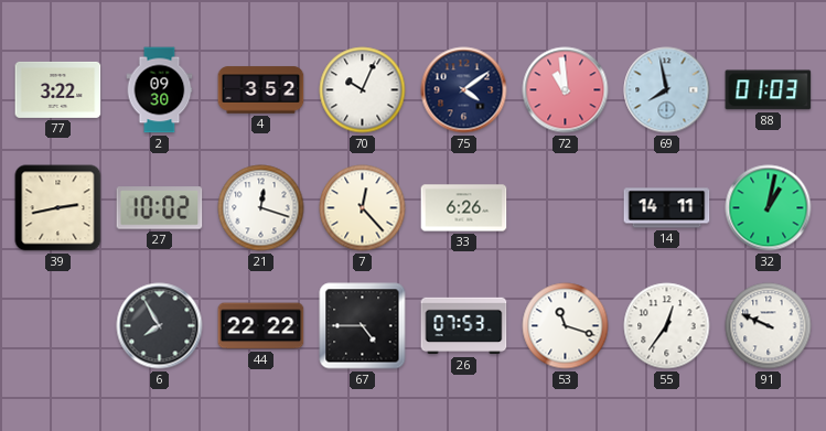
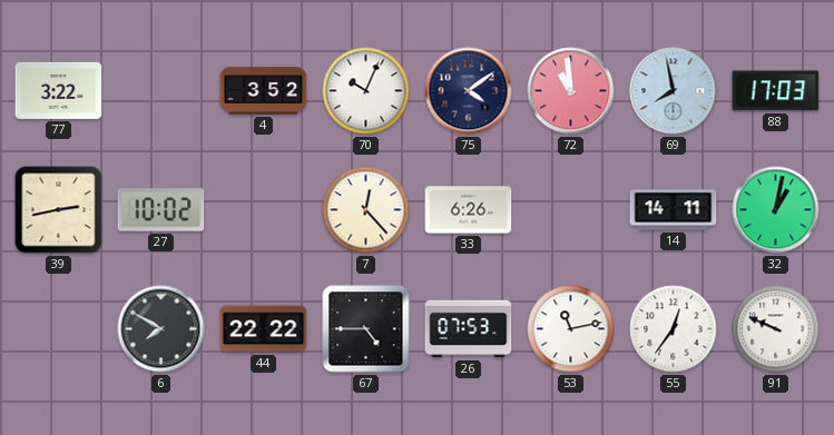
2: 09:30 -> none
88: 01:03 -> 17:03
21: 12:18 -> none
6: 7:55 -> 7:50
53: 11:18 -> 11:13
